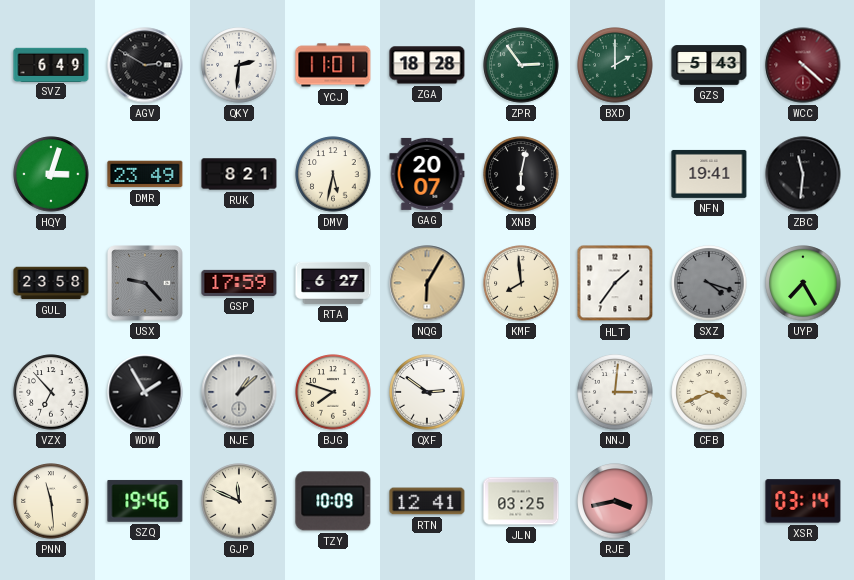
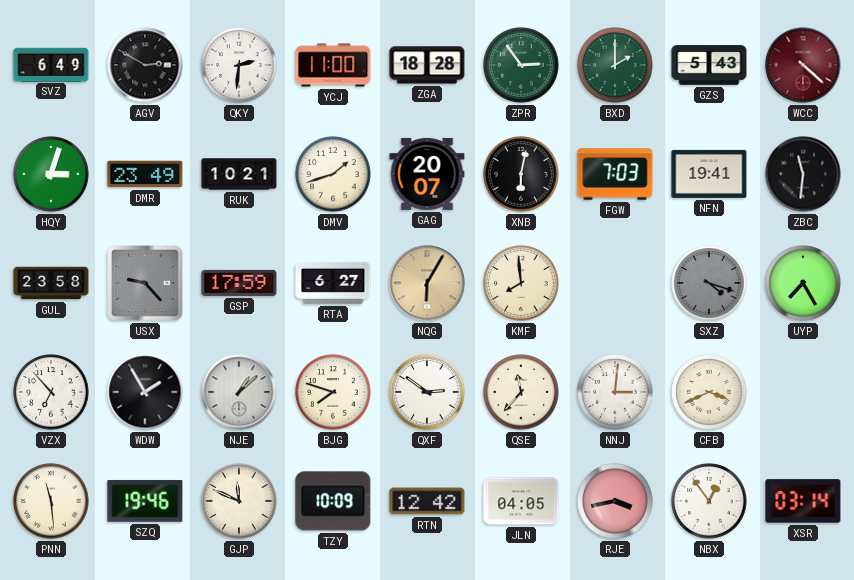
YCJ: 11:01 -> 11:00
RUK: 8:21 -> 10:21
DMV: 5:32 -> 1:42
FGW: none -> 7:03
HLT: 1:36 -> none
QSE: none -> 11:37
RTN: 12:41 -> 12:42
JLN: 03:25 -> 04:05
NBX: none -> 12:54
